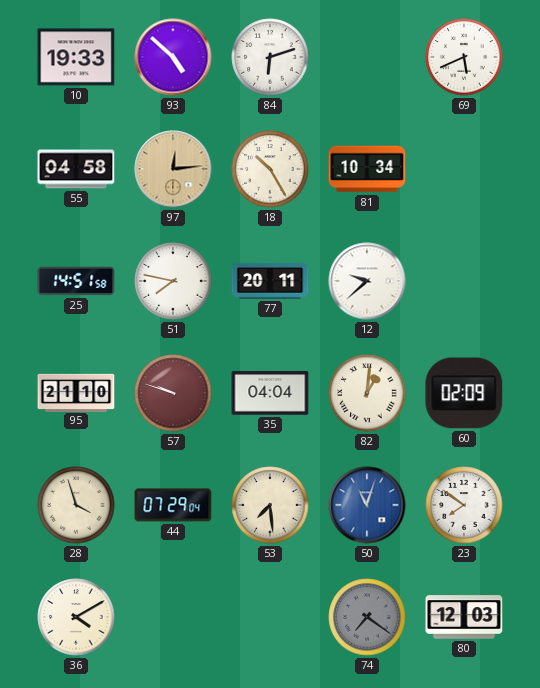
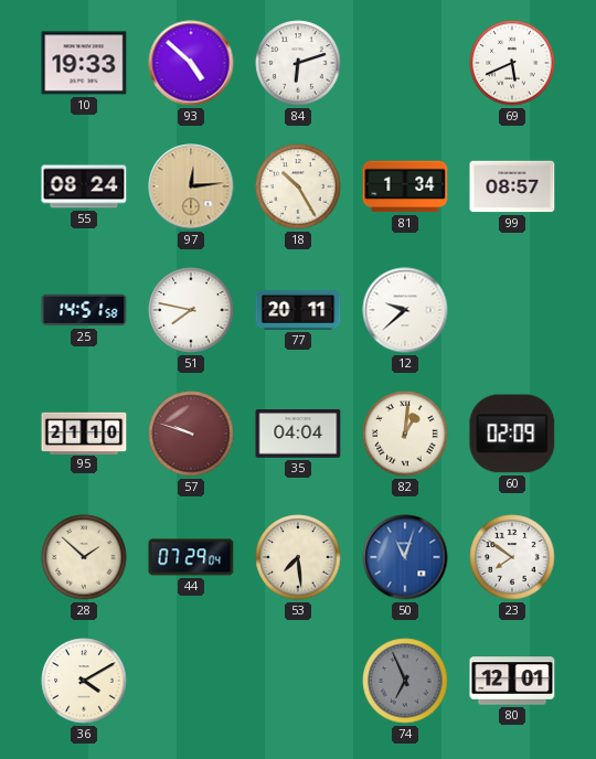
55: 04:58 -> 08:24
81: 10:34 -> 1:34
99: none -> 08:57
28: 3:57 -> 1:52
74: 7:21 -> 6:56
80: 12:03 -> 12:01
